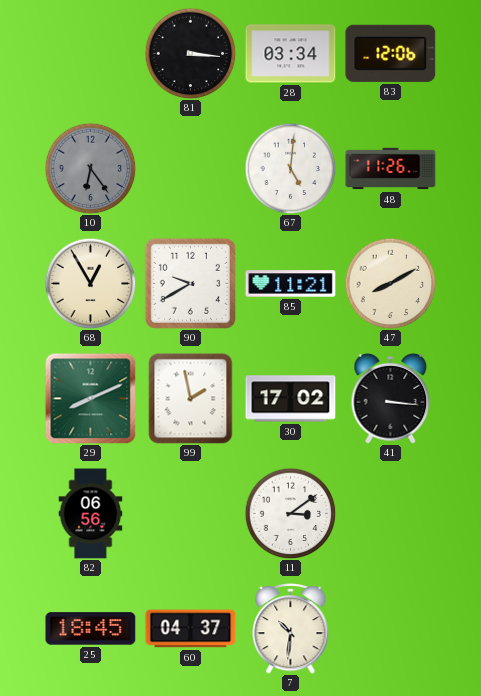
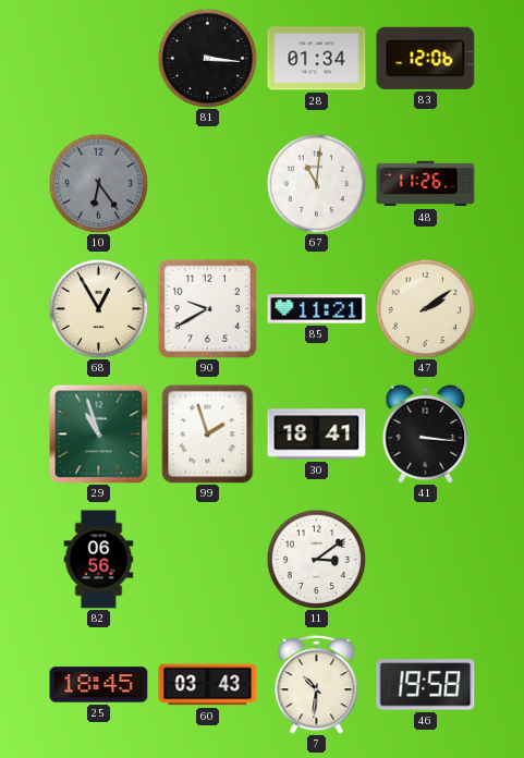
28: 03:34 -> 01:34
67: 5:01 -> 11:01
47: 8:10 -> 2:09
29: 8:11 -> 10:57
99: 1:58 -> 1:57
30: 17:02 -> 18:41
60: 04:37 -> 03:43
46: none -> 19:58
